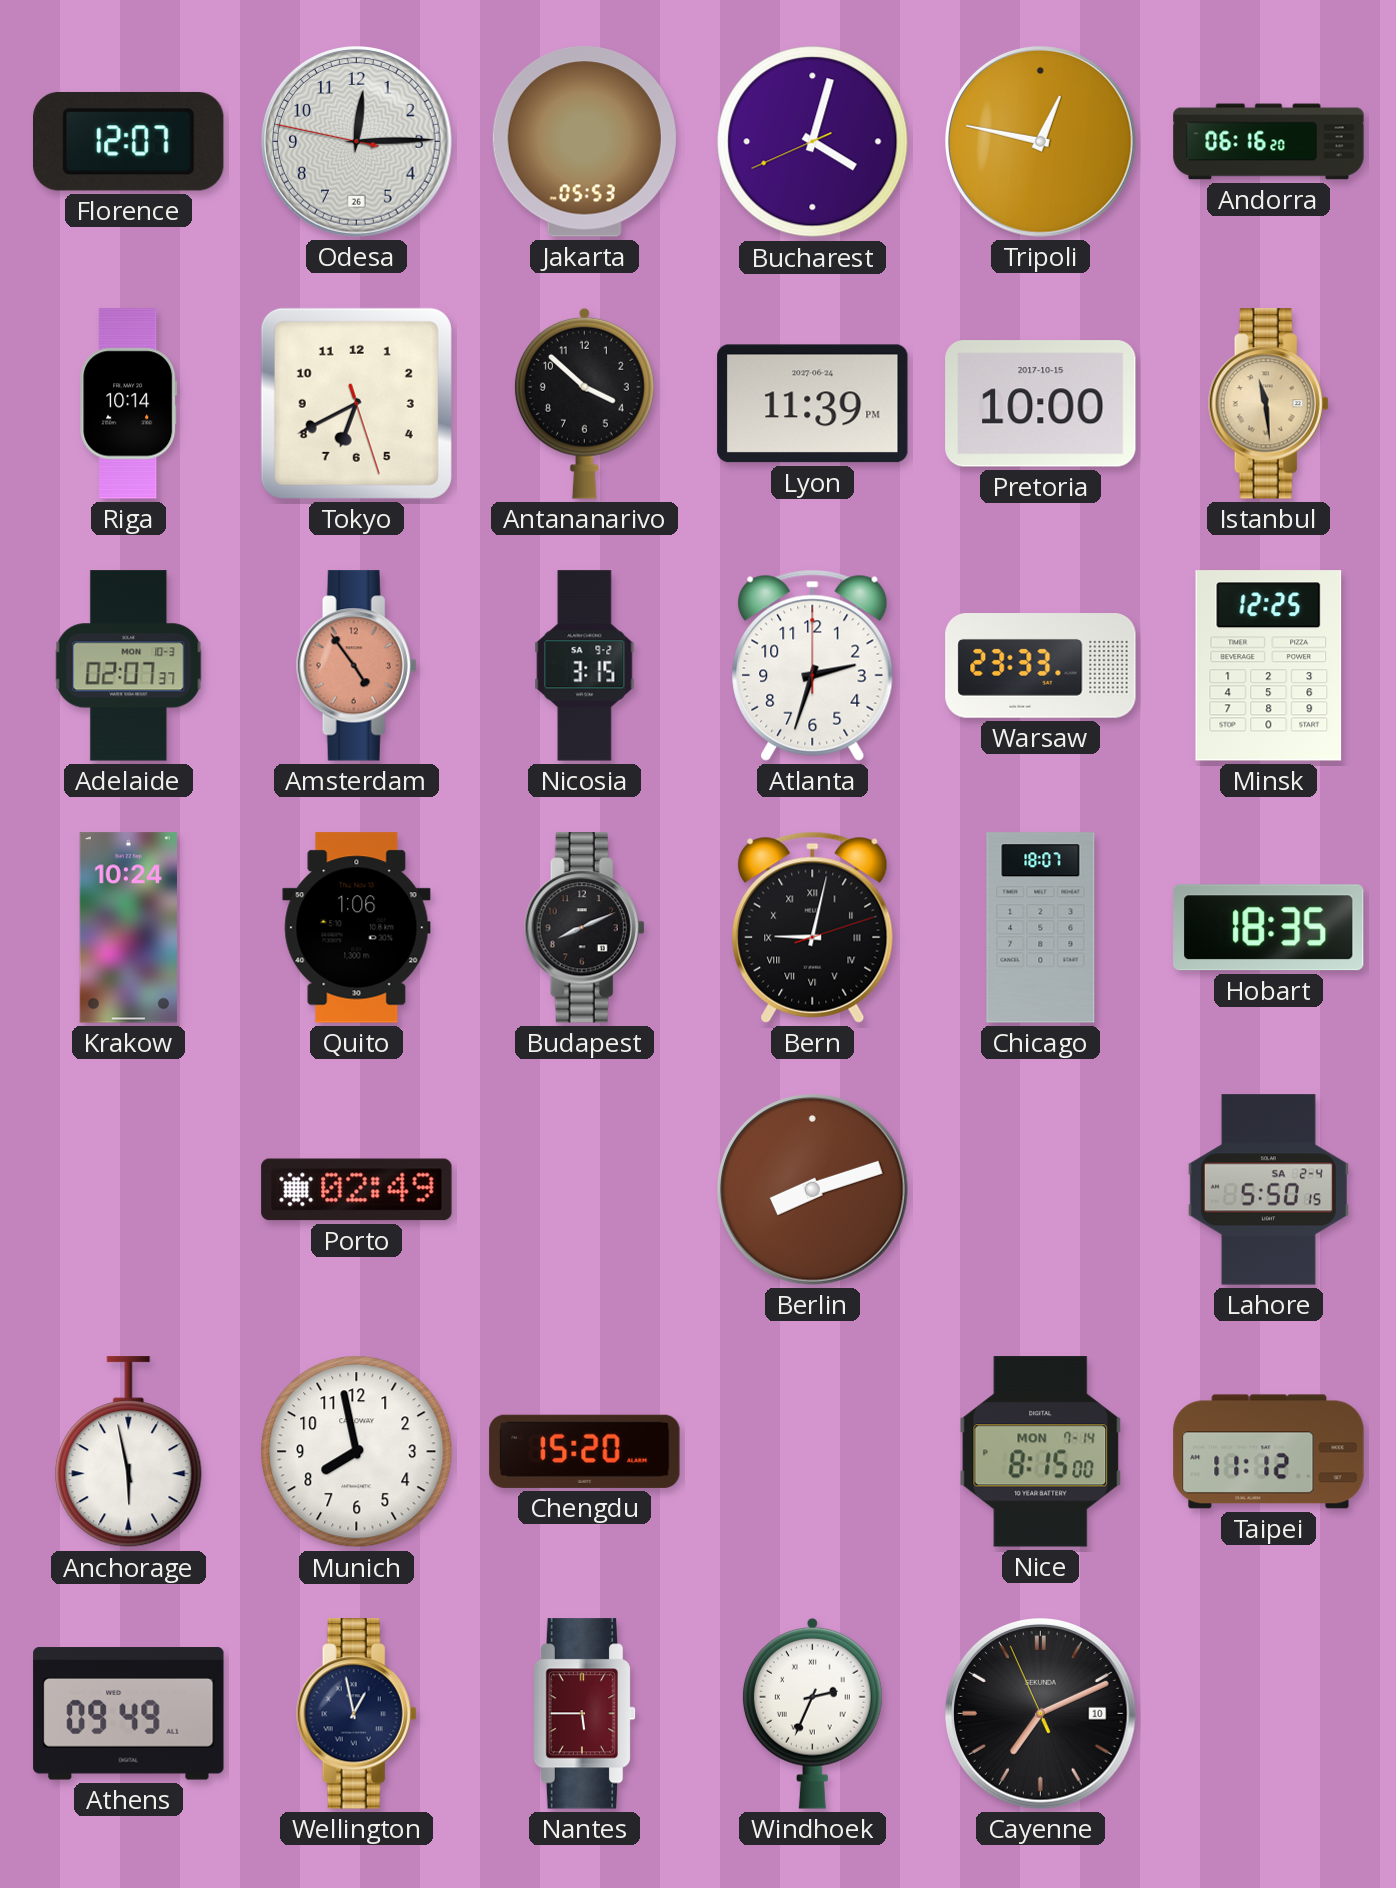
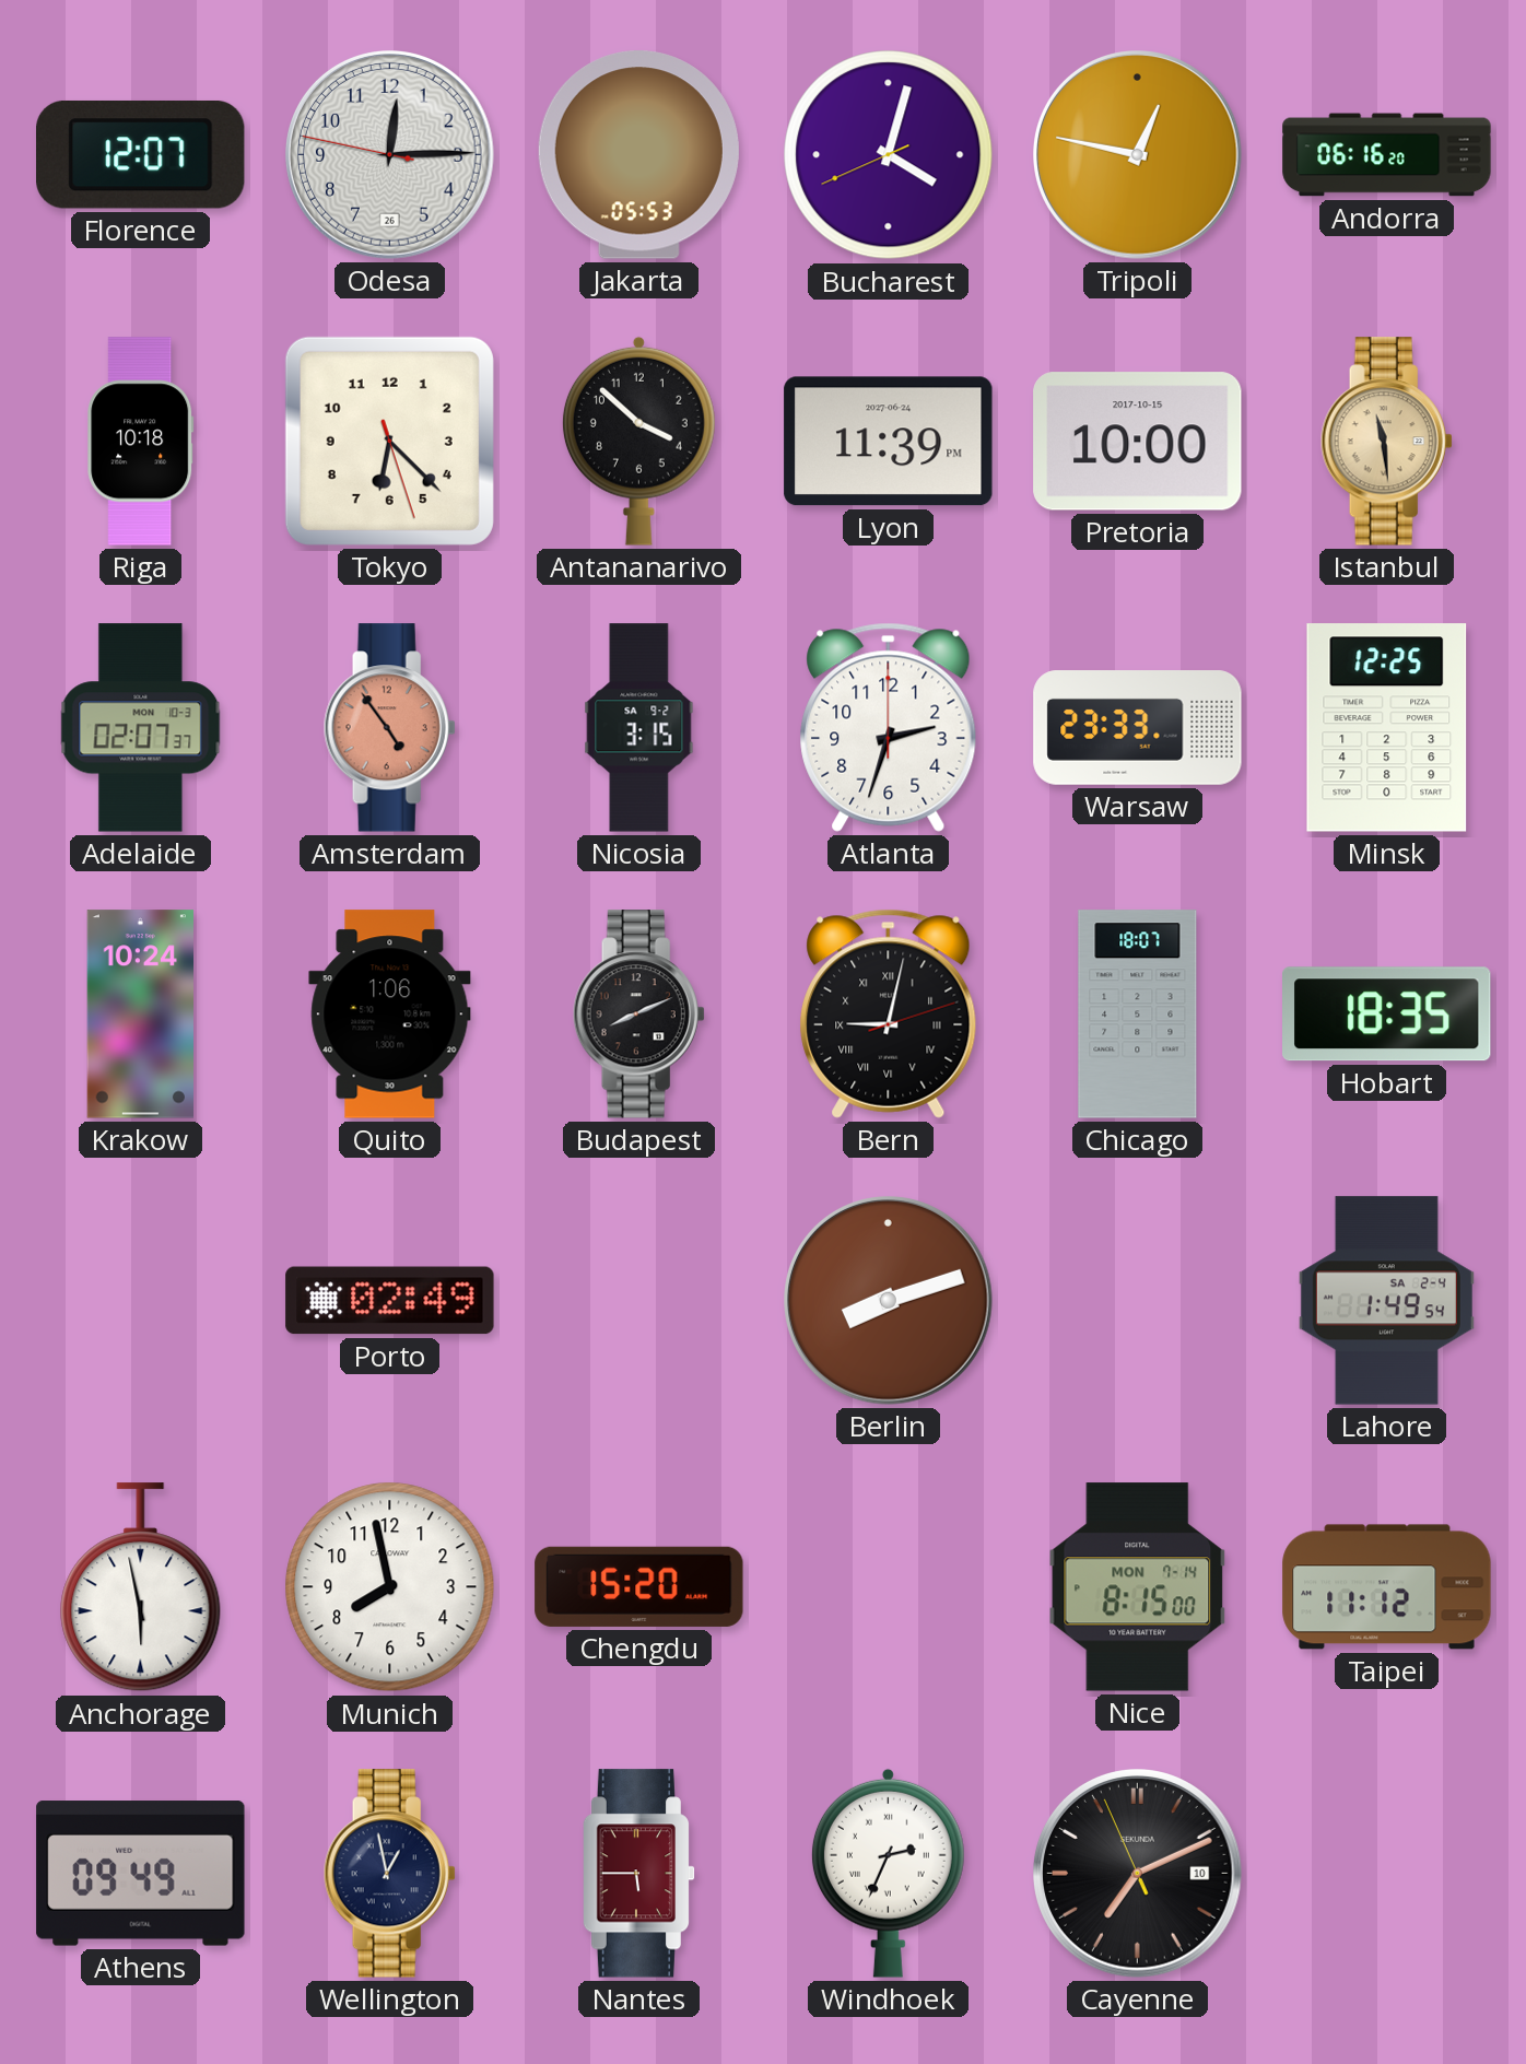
Riga: 10:14 -> 10:18
Tokyo: 6:40 -> 6:22
Lahore: 5:50 -> 1:49
